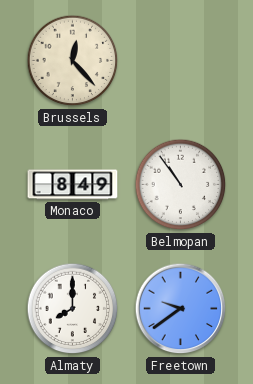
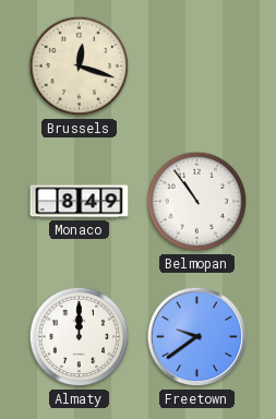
Brussels: 12:23 -> 12:18
Almaty: 8:00 -> 12:00
